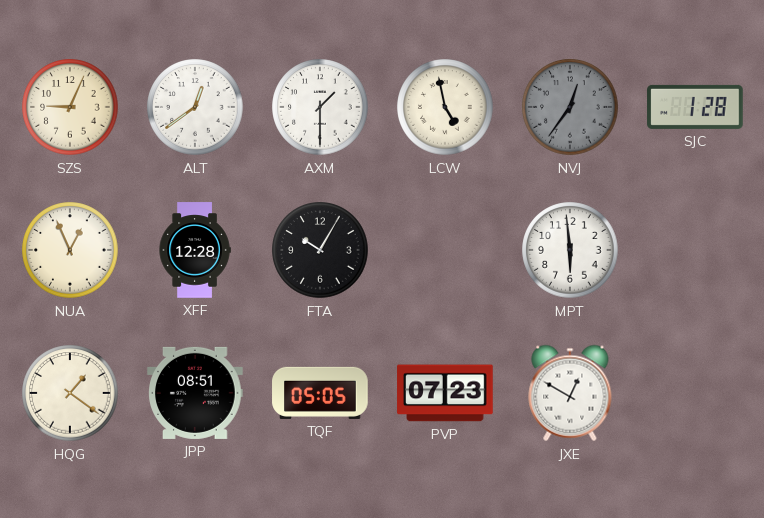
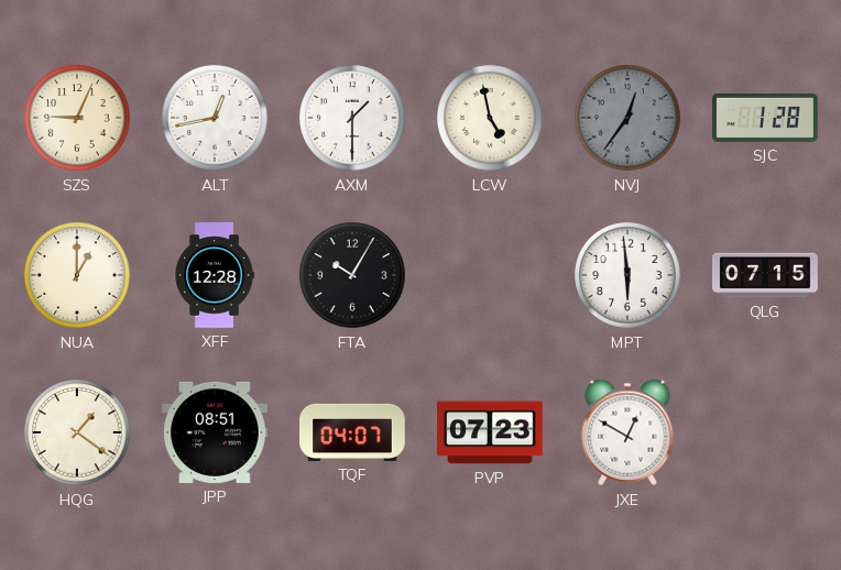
ALT: 12:39 -> 12:43
NUA: 12:56 -> 1:00
QLG: none -> 07:15
TQF: 05:05 -> 04:07
